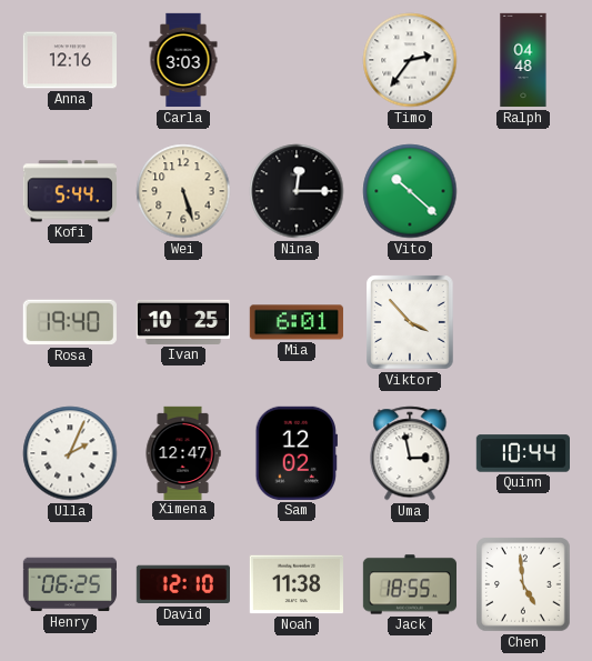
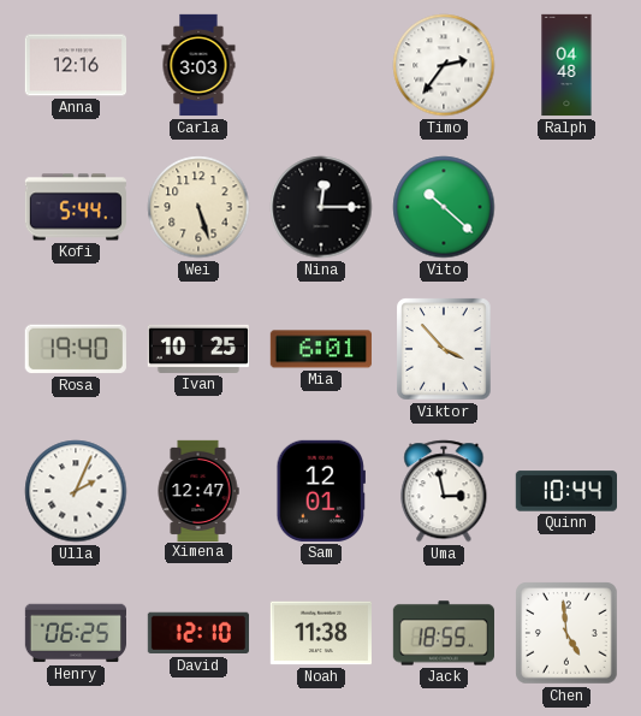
Sam: 12:02 -> 12:01
